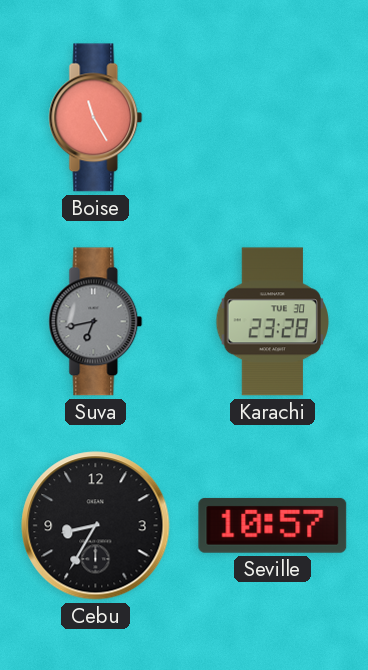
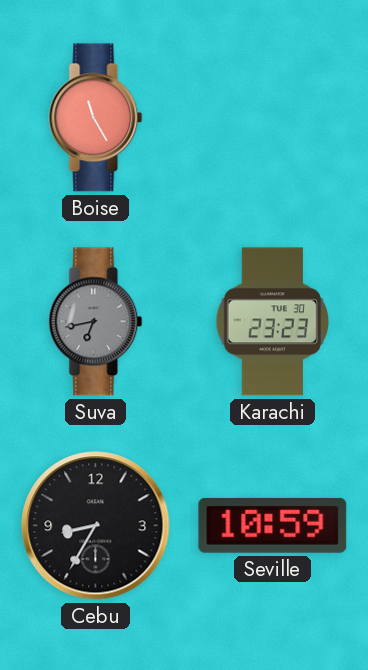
Karachi: 23:28 -> 23:23
Seville: 10:57 -> 10:59
